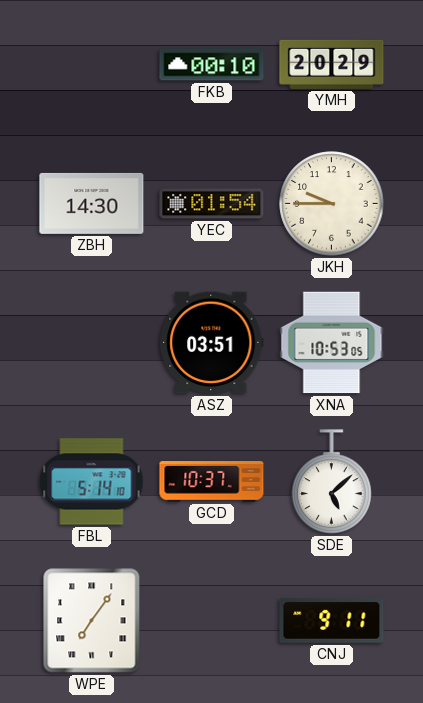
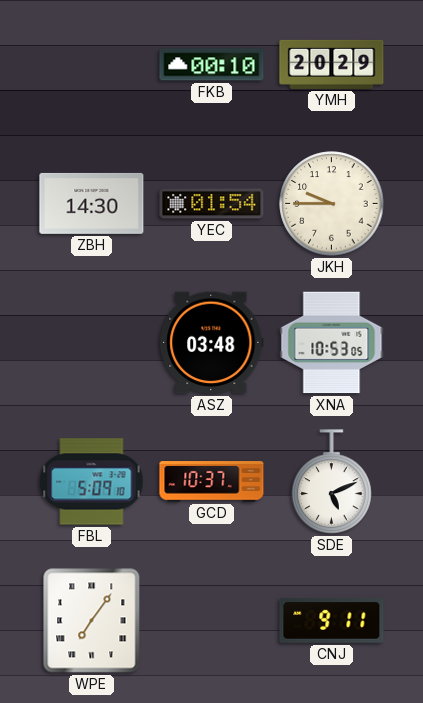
ASZ: 03:51 -> 03:48
FBL: 5:14 -> 5:09
SDE: 5:08 -> 5:11
